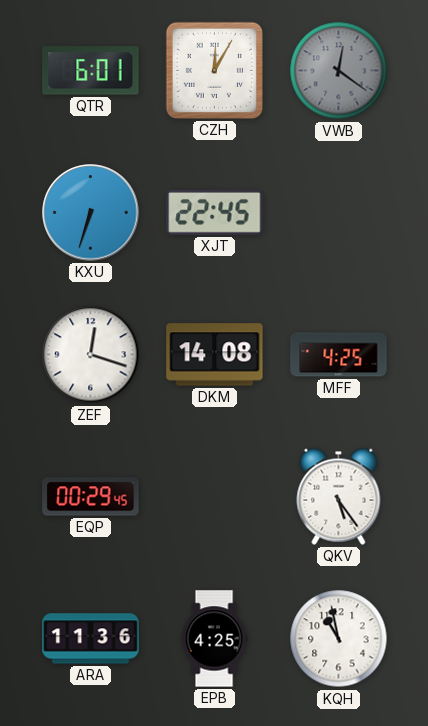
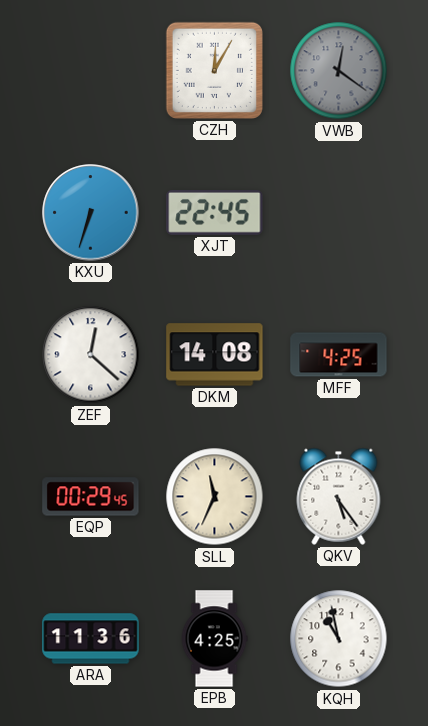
QTR: 6:01 -> none
ZEF: 12:18 -> 12:22
SLL: none -> 11:34
